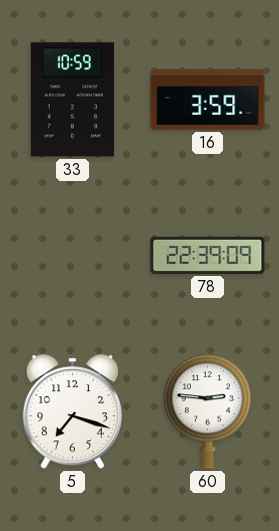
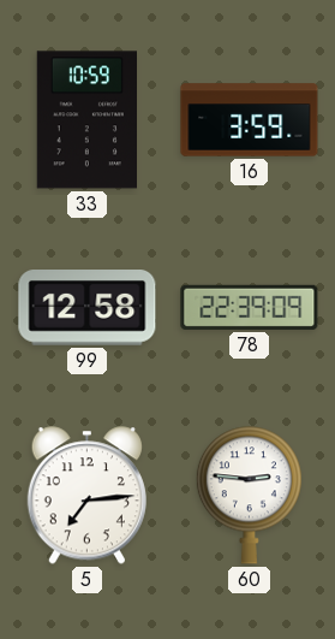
99: none -> 12:58
5: 7:18 -> 7:14
